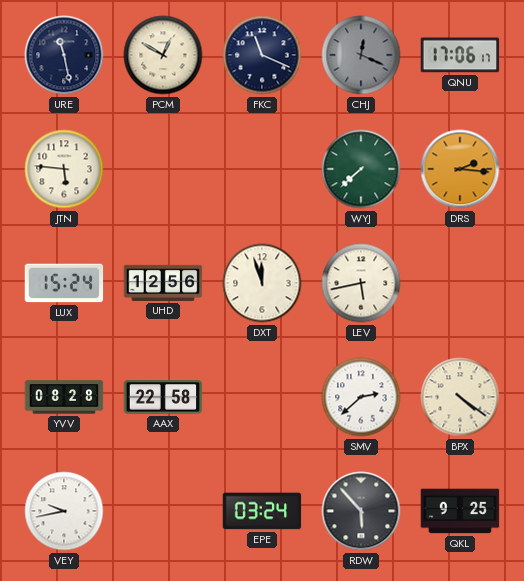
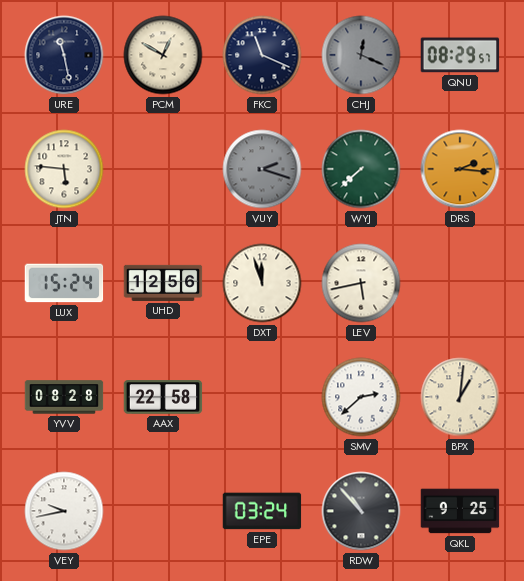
QNU: 17:06 -> 08:29
VUY: none -> 2:18
BPX: 4:21 -> 1:01
RDW: 5:53 -> 10:53
